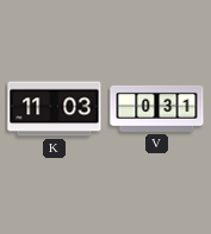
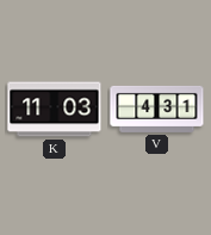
V: 0:31 -> 4:31
